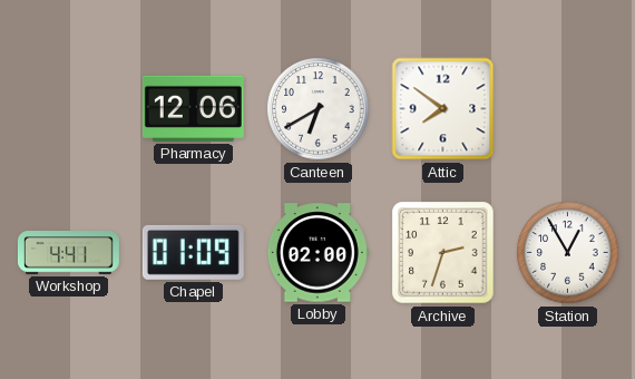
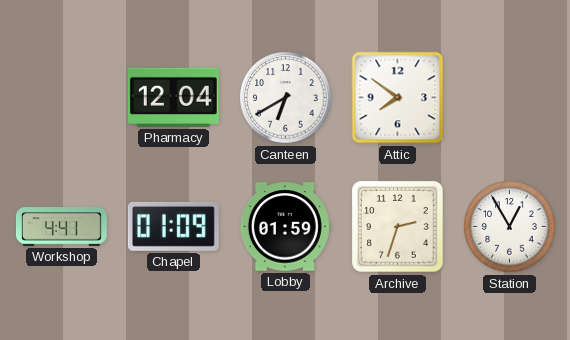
Pharmacy: 12:06 -> 12:04
Lobby: 02:00 -> 01:59
